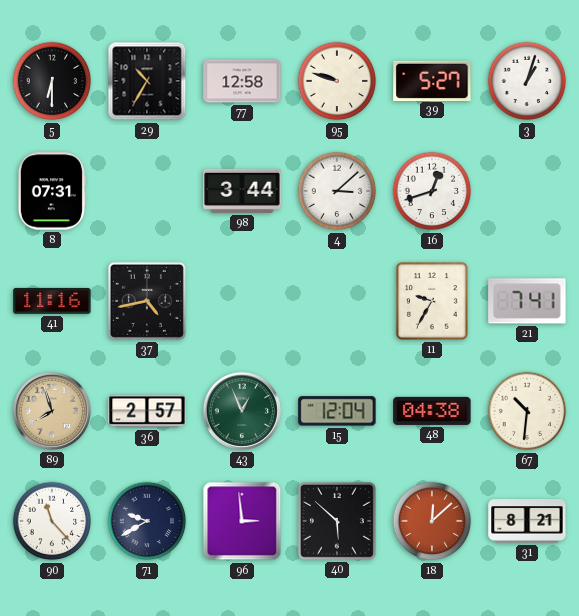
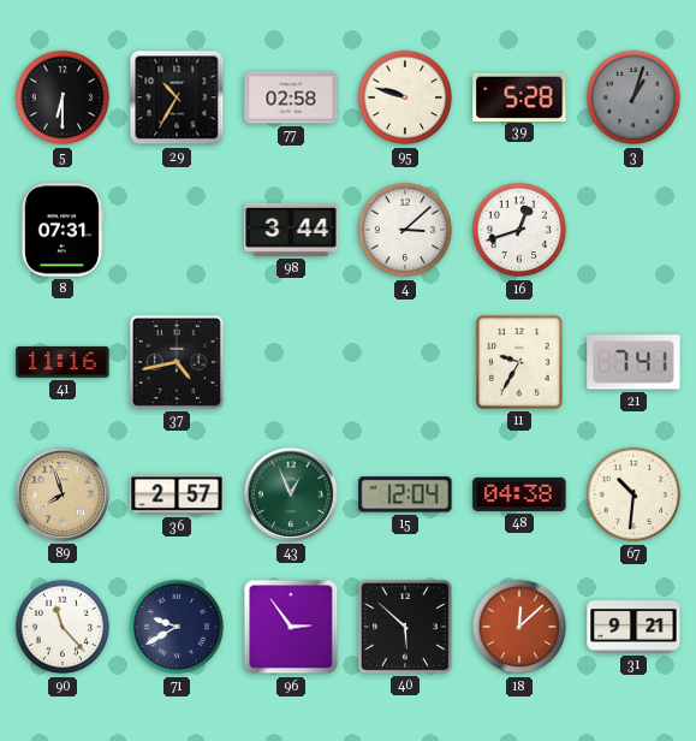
77: 12:58 -> 02:58
39: 5:27 -> 5:28
3 dial: white -> grey
96: 2:59 -> 2:54
31: 8:21 -> 9:21
